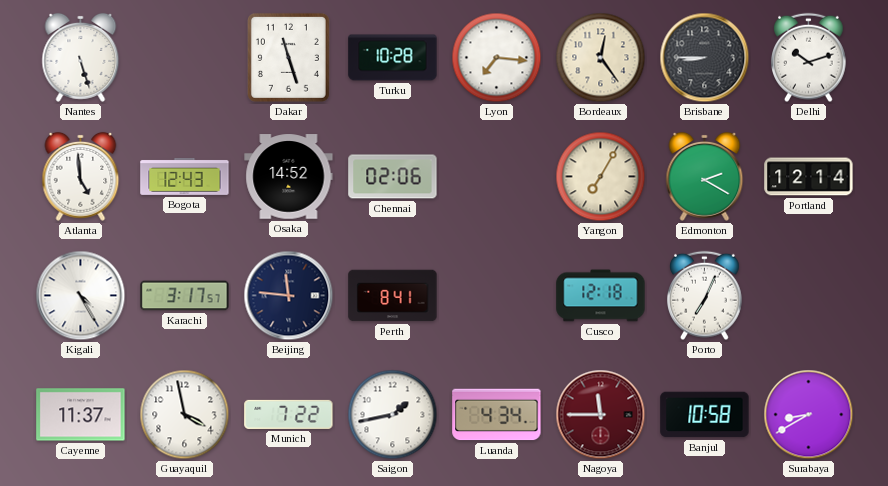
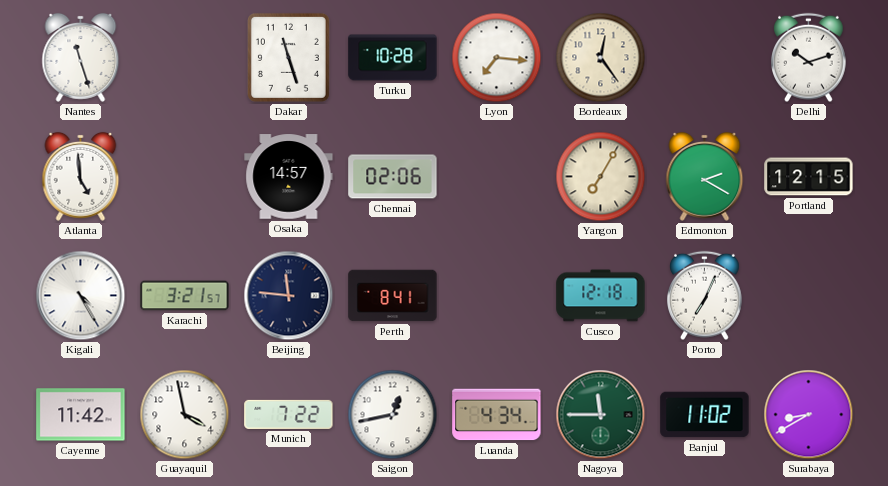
Nantes: 5:27 -> 11:27
Brisbane: 8:45 -> none
Bogota: 12:43 -> none
Osaka: 14:52 -> 14:57
Portland: 12:14 -> 12:15
Karachi: 3:17 -> 3:21
Cayenne: 11:37 -> 11:42
Saigon: 1:43 -> 12:43
Nagoya dial: burgundy -> green
Banjul: 10:58 -> 11:02
